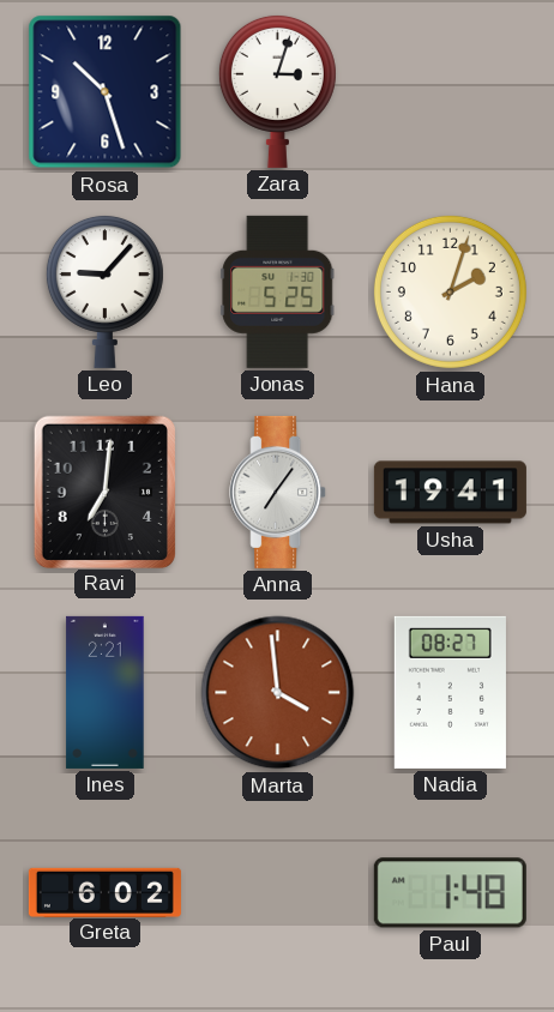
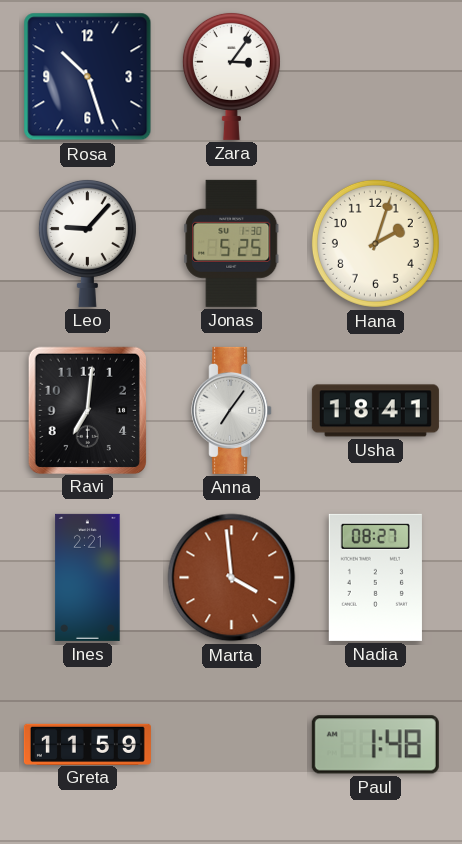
Zara: 3:03 -> 3:06
Usha: 19:41 -> 18:41
Greta: 6:02 -> 11:59
